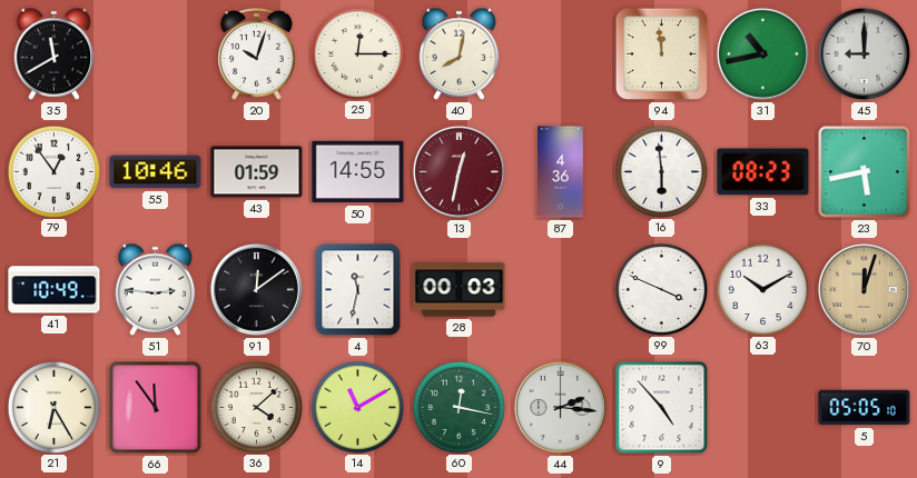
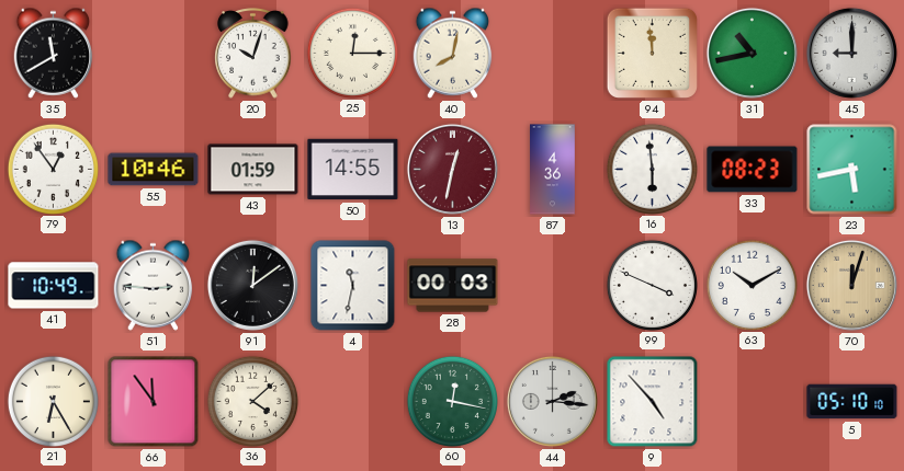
14: 11:10 -> none
5: 05:05 -> 05:10
